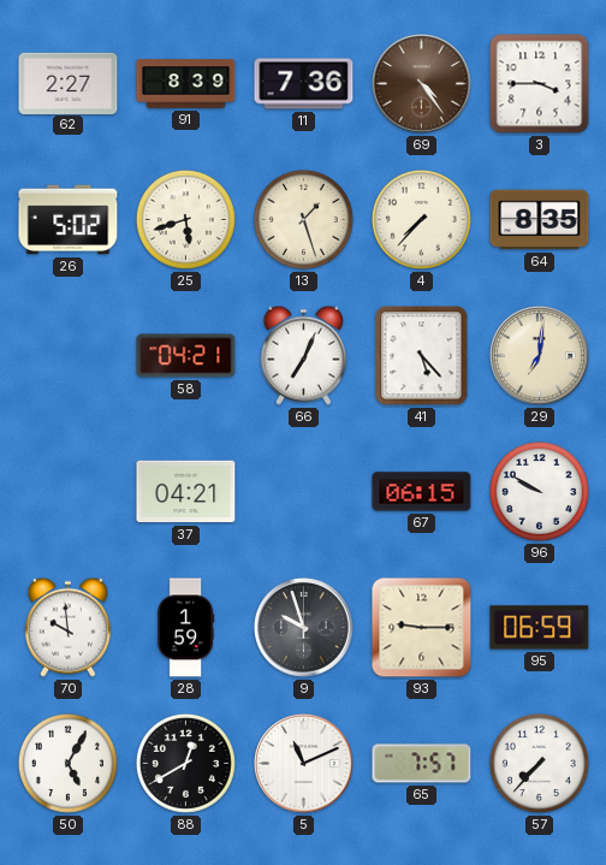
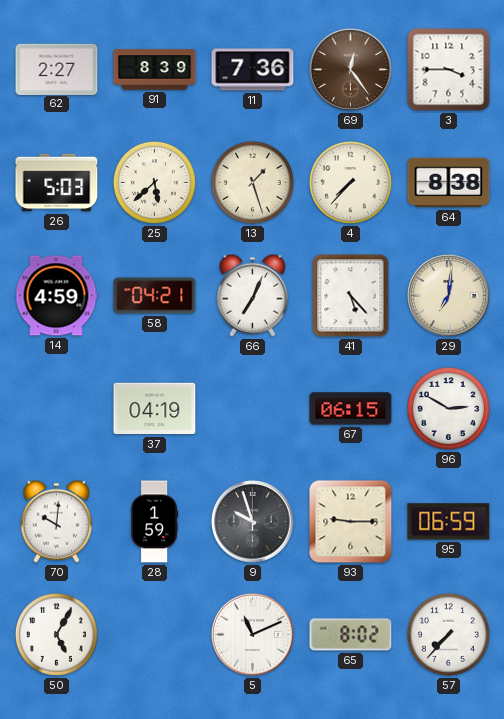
69: 4:24 -> 12:24
26: 5:02 -> 5:03
25: 5:42 -> 5:38
64: 8:35 -> 8:38
14: none -> 4:59
37: 04:21 -> 04:19
96: 9:50 -> 2:50
70: 9:59 -> 10:01
88: 12:40 -> none
65: 7:57 -> 8:02
